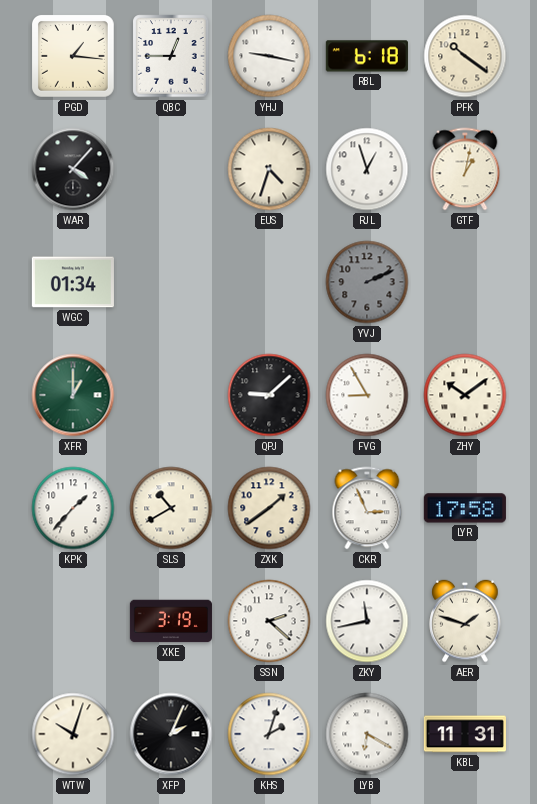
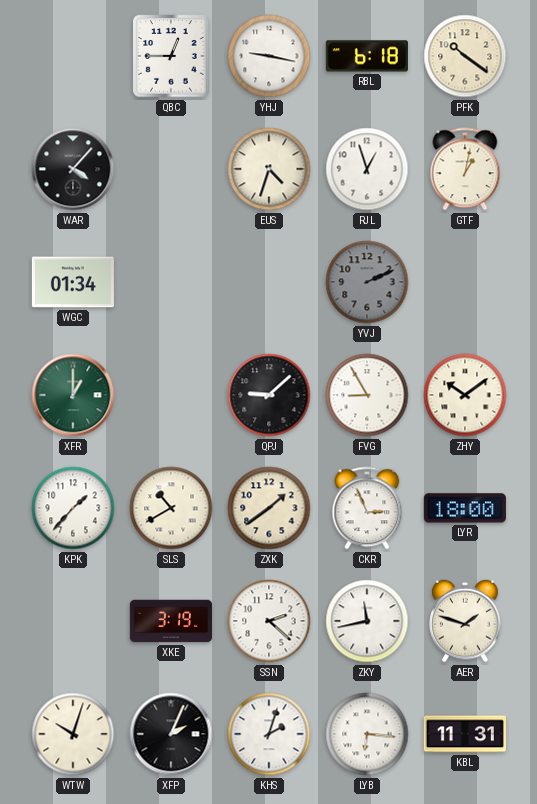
PGD: 1:16 -> none
LYR: 17:58 -> 18:00
LYB: 6:20 -> 6:16
